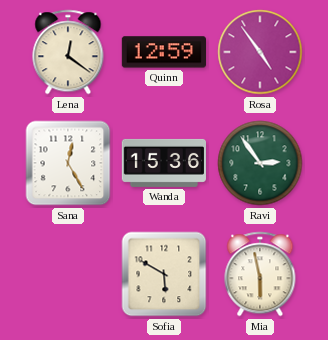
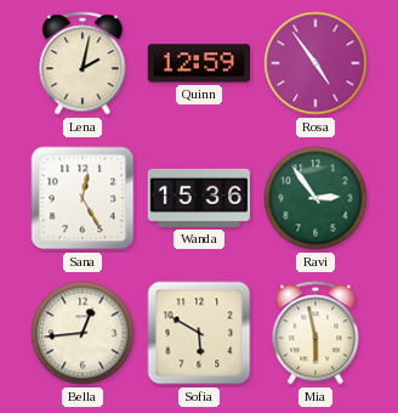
Lena: 12:21 -> 2:02
Bella: none -> 12:44
